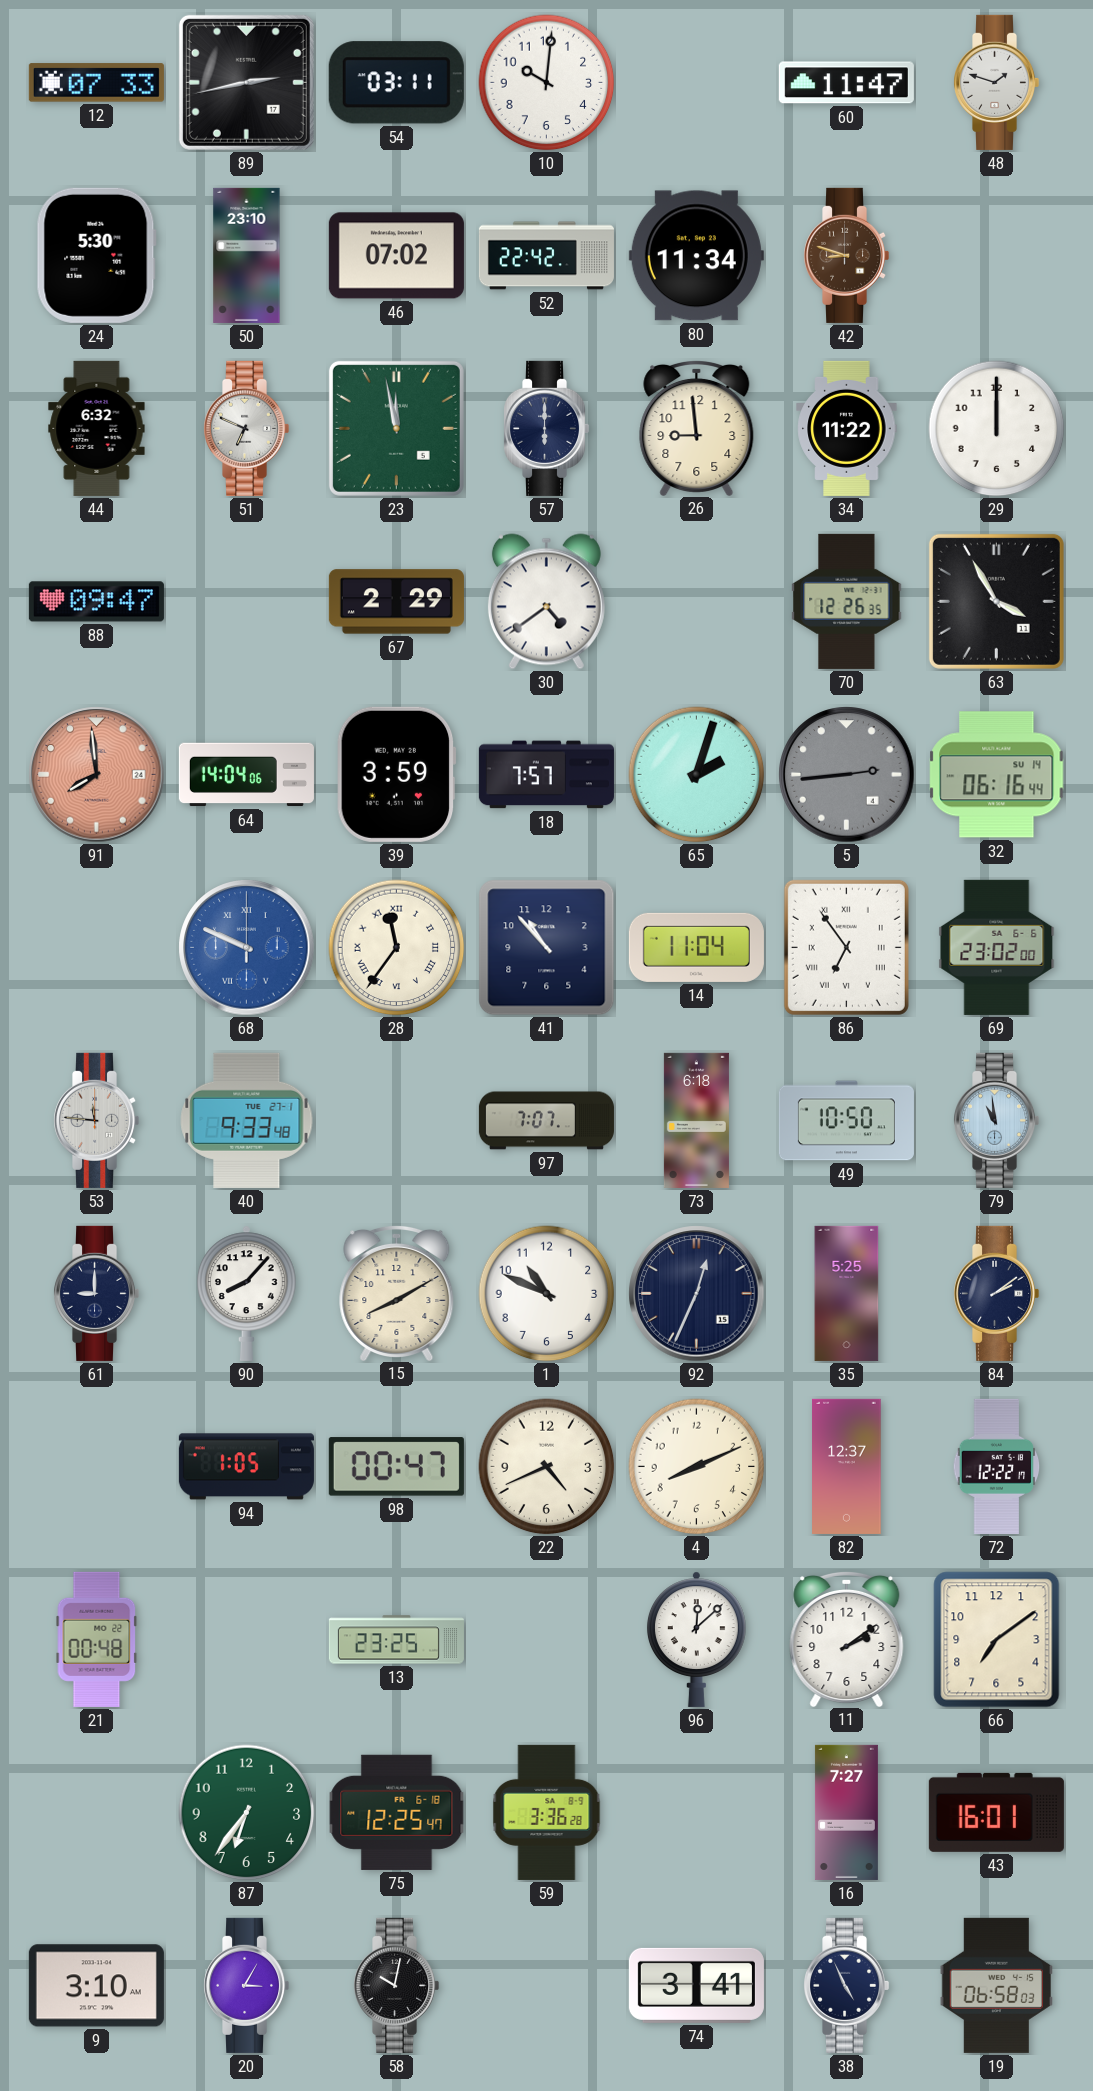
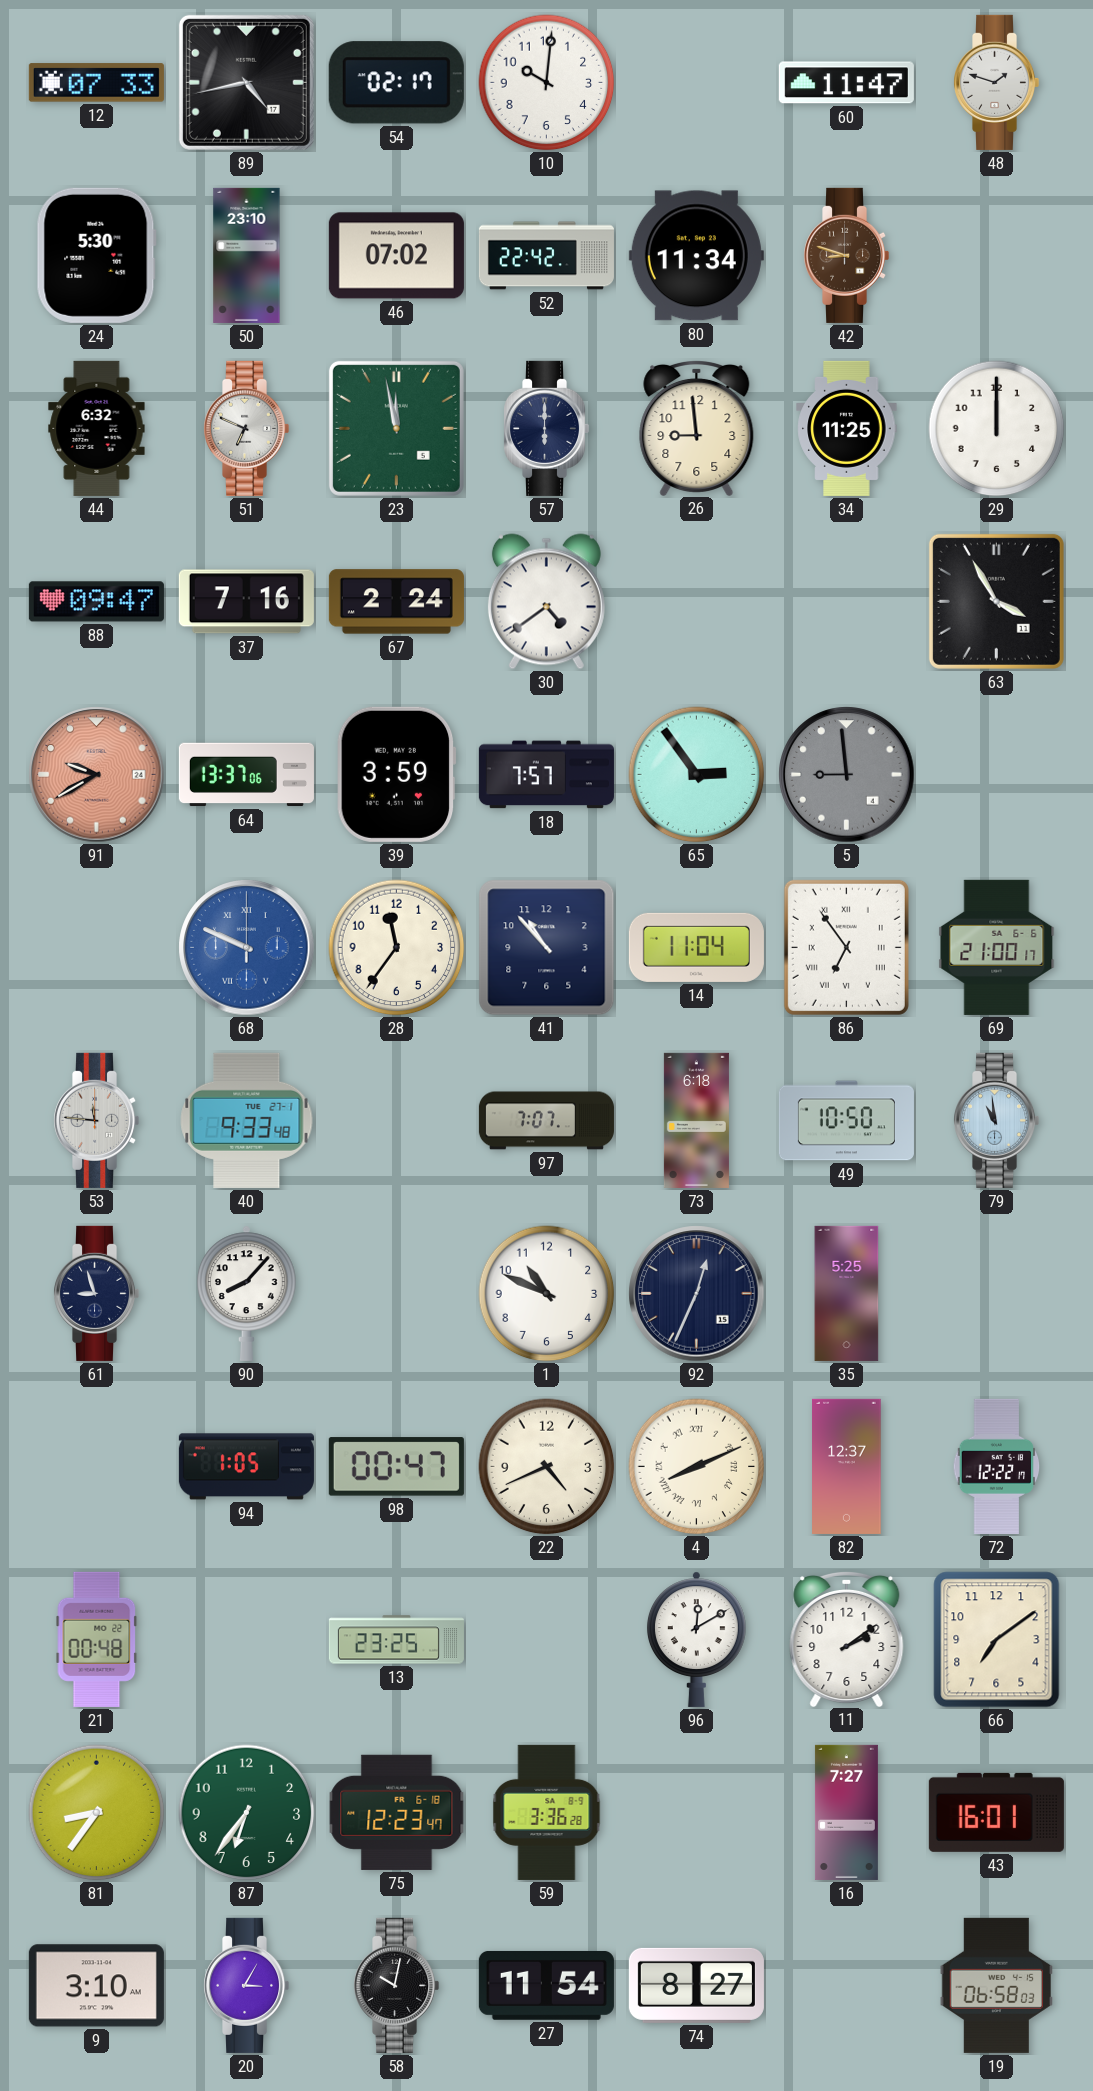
89: 2:43 -> 4:43
54: 03:11 -> 02:17
34: 11:22 -> 11:25
37: none -> 7:16
67: 2:29 -> 2:24
70: 12:26 -> none
91: 7:59 -> 9:40
64: 14:04 -> 13:37
65: 2:03 -> 2:54
5: 2:44 -> 8:59
32: 06:16 -> none
28 numerals: Roman -> Arabic
69: 23:02 -> 21:00
61: 9:00 -> 8:57
15: 8:10 -> none
84: 2:09 -> none
4 numerals: Arabic -> Roman
96: 12:08 -> 12:10
81: none -> 8:36
75: 12:25 -> 12:23
27: none -> 11:54
74: 3:41 -> 8:27
38: 4:56 -> none
